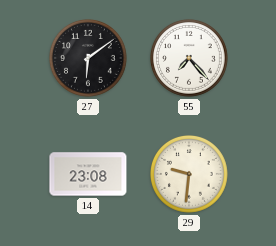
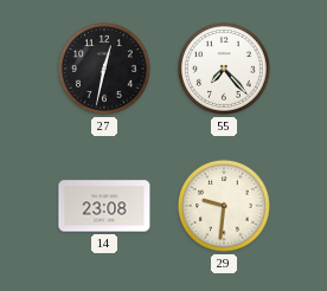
27: 6:09 -> 12:32
